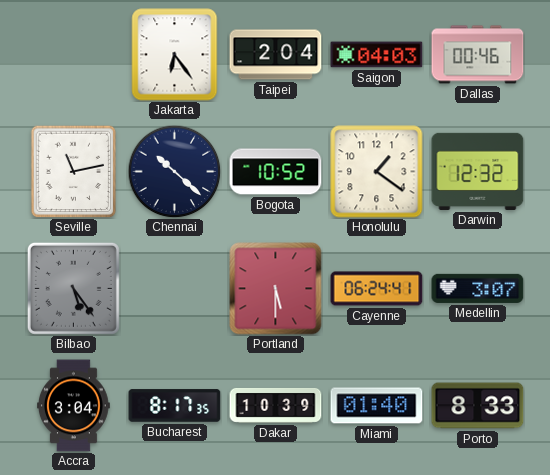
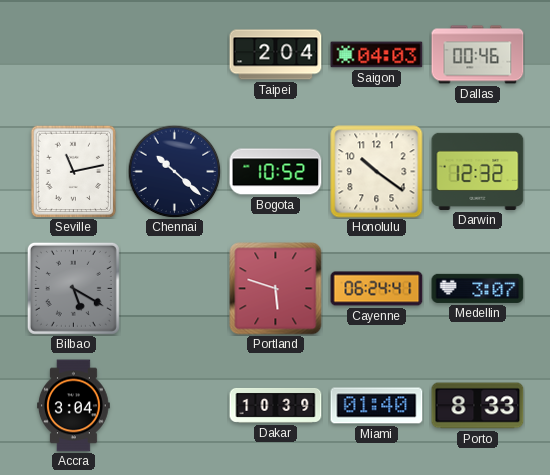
Jakarta: 6:24 -> none
Honolulu: 1:21 -> 10:21
Bilbao: 5:24 -> 5:20
Portland: 5:30 -> 5:48
Bucharest: 8:17 -> none
